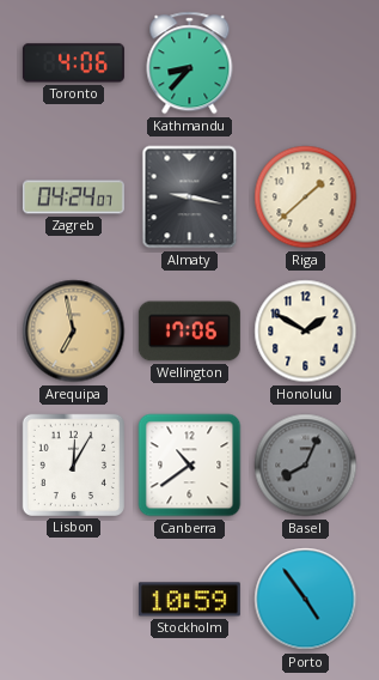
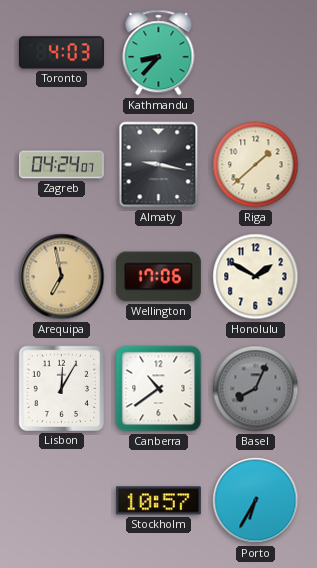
Toronto: 4:06 -> 4:03
Stockholm: 10:59 -> 10:57
Porto: 4:54 -> 6:35
